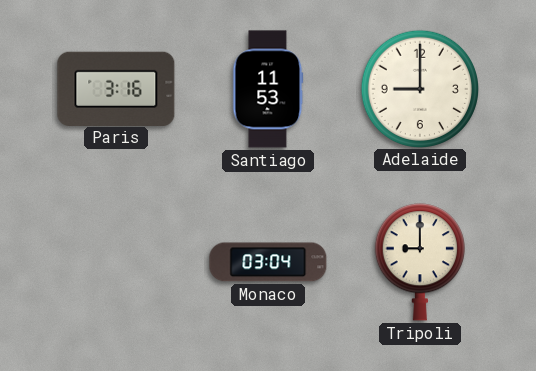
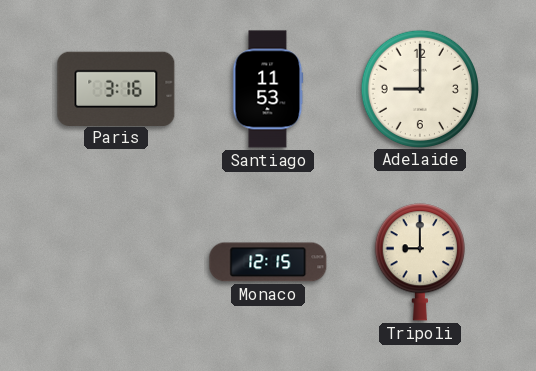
Monaco: 03:04 -> 12:15
